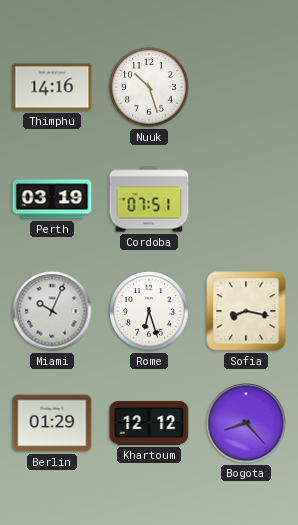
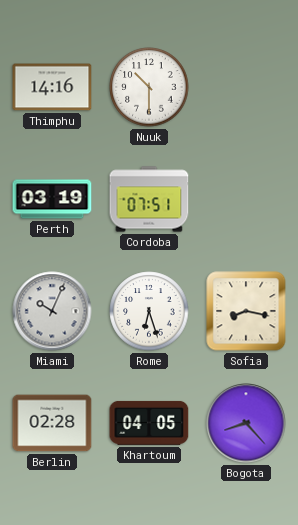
Nuuk: 10:27 -> 10:30
Berlin: 01:29 -> 02:28
Khartoum: 12:12 -> 04:05
